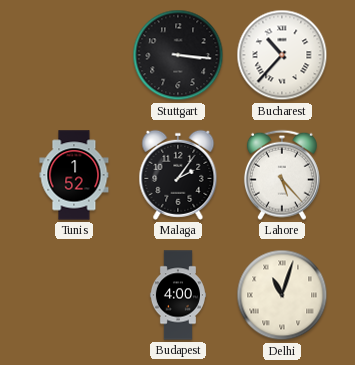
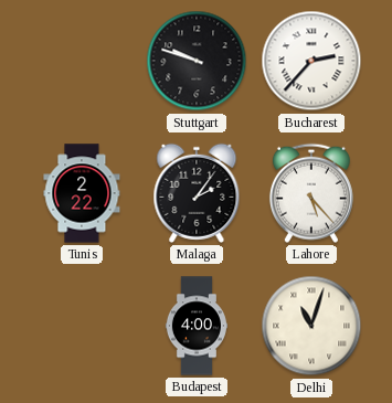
Stuttgart: 3:16 -> 9:48
Bucharest: 10:37 -> 2:37
Tunis: 1:52 -> 2:22
